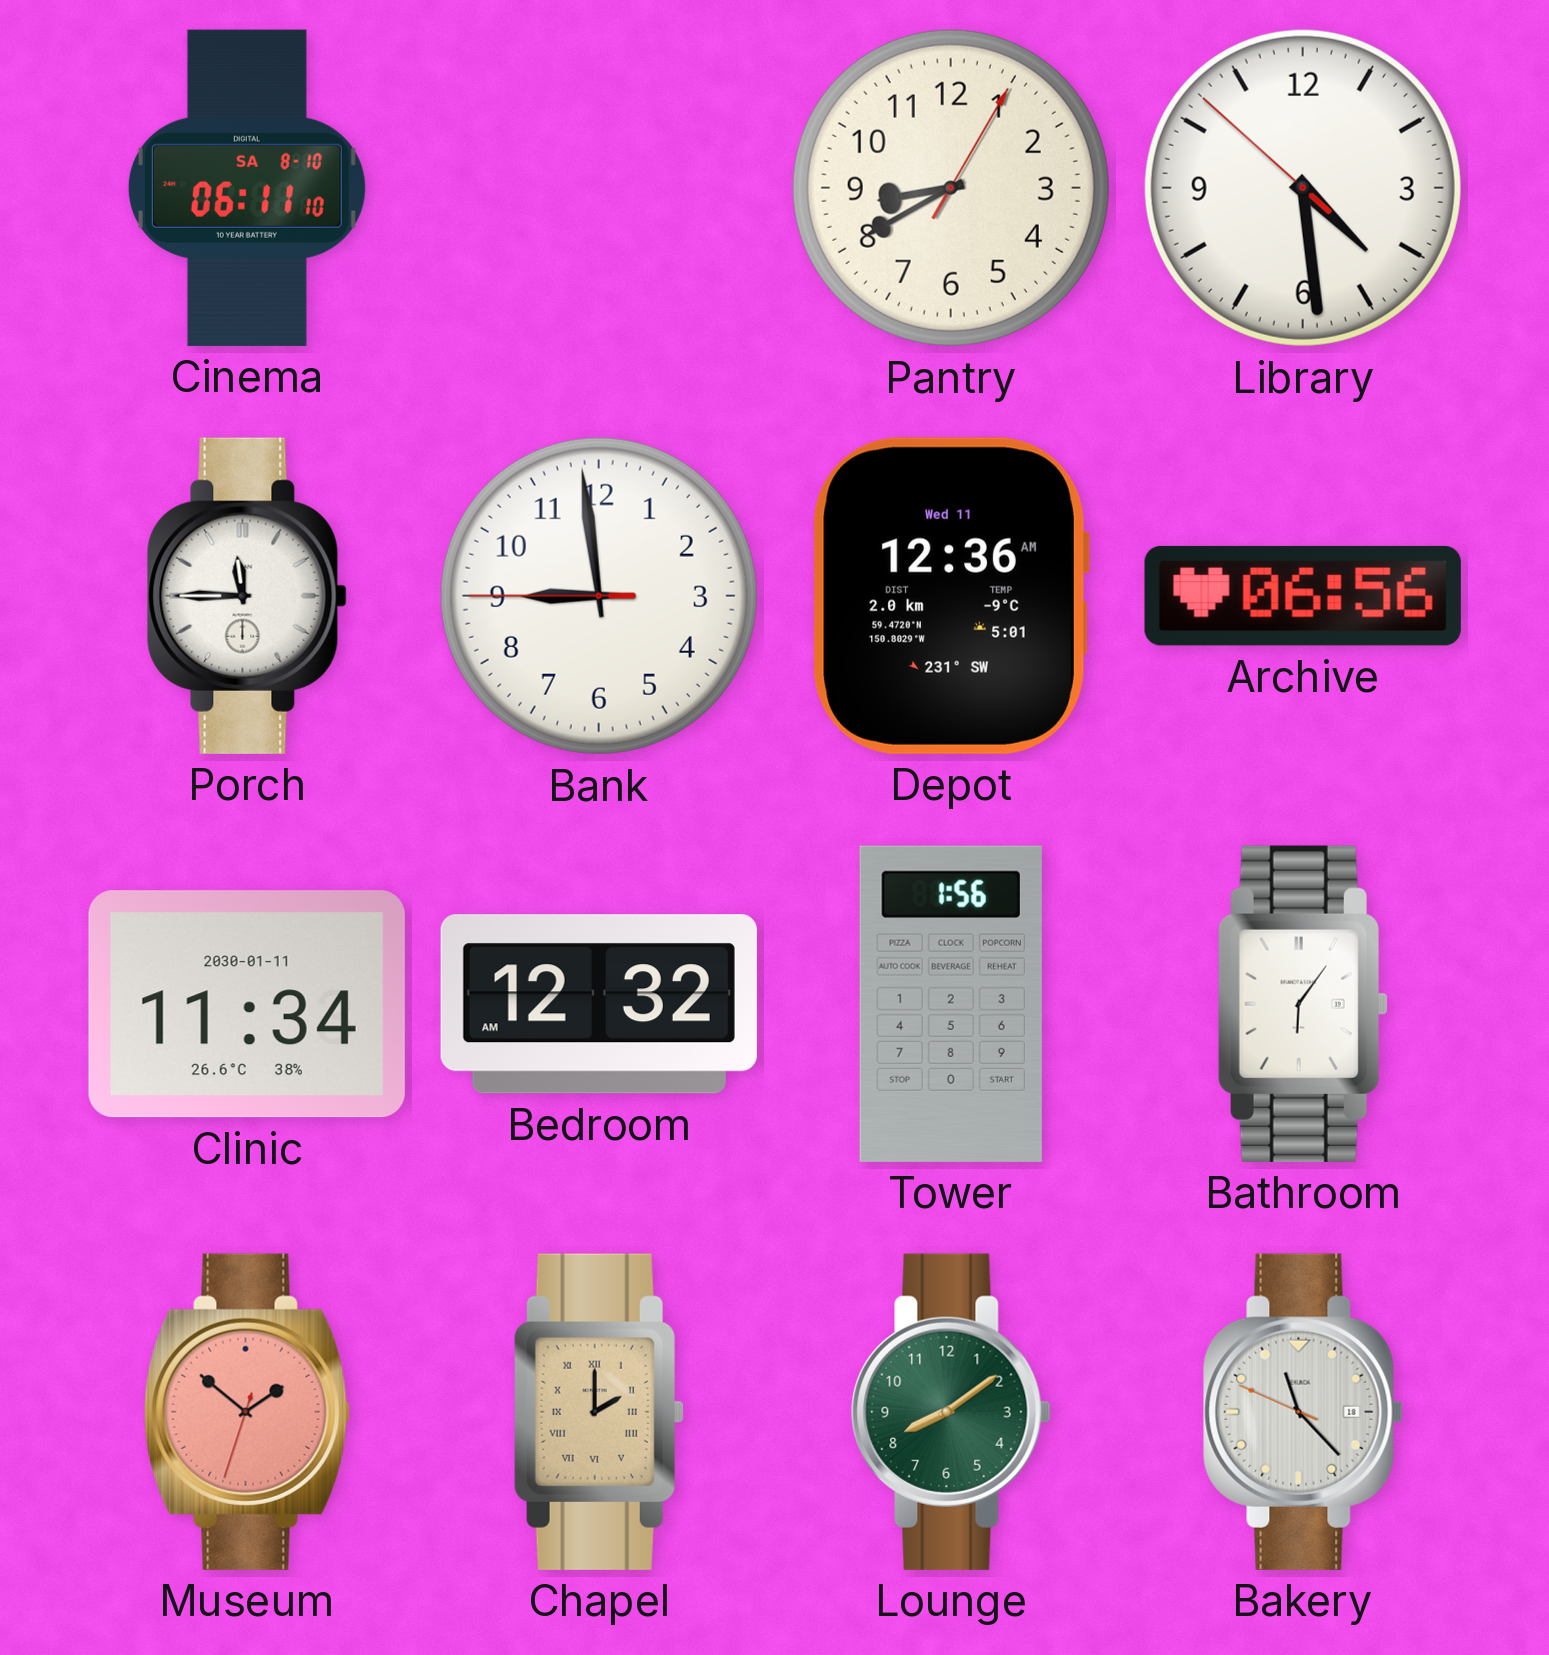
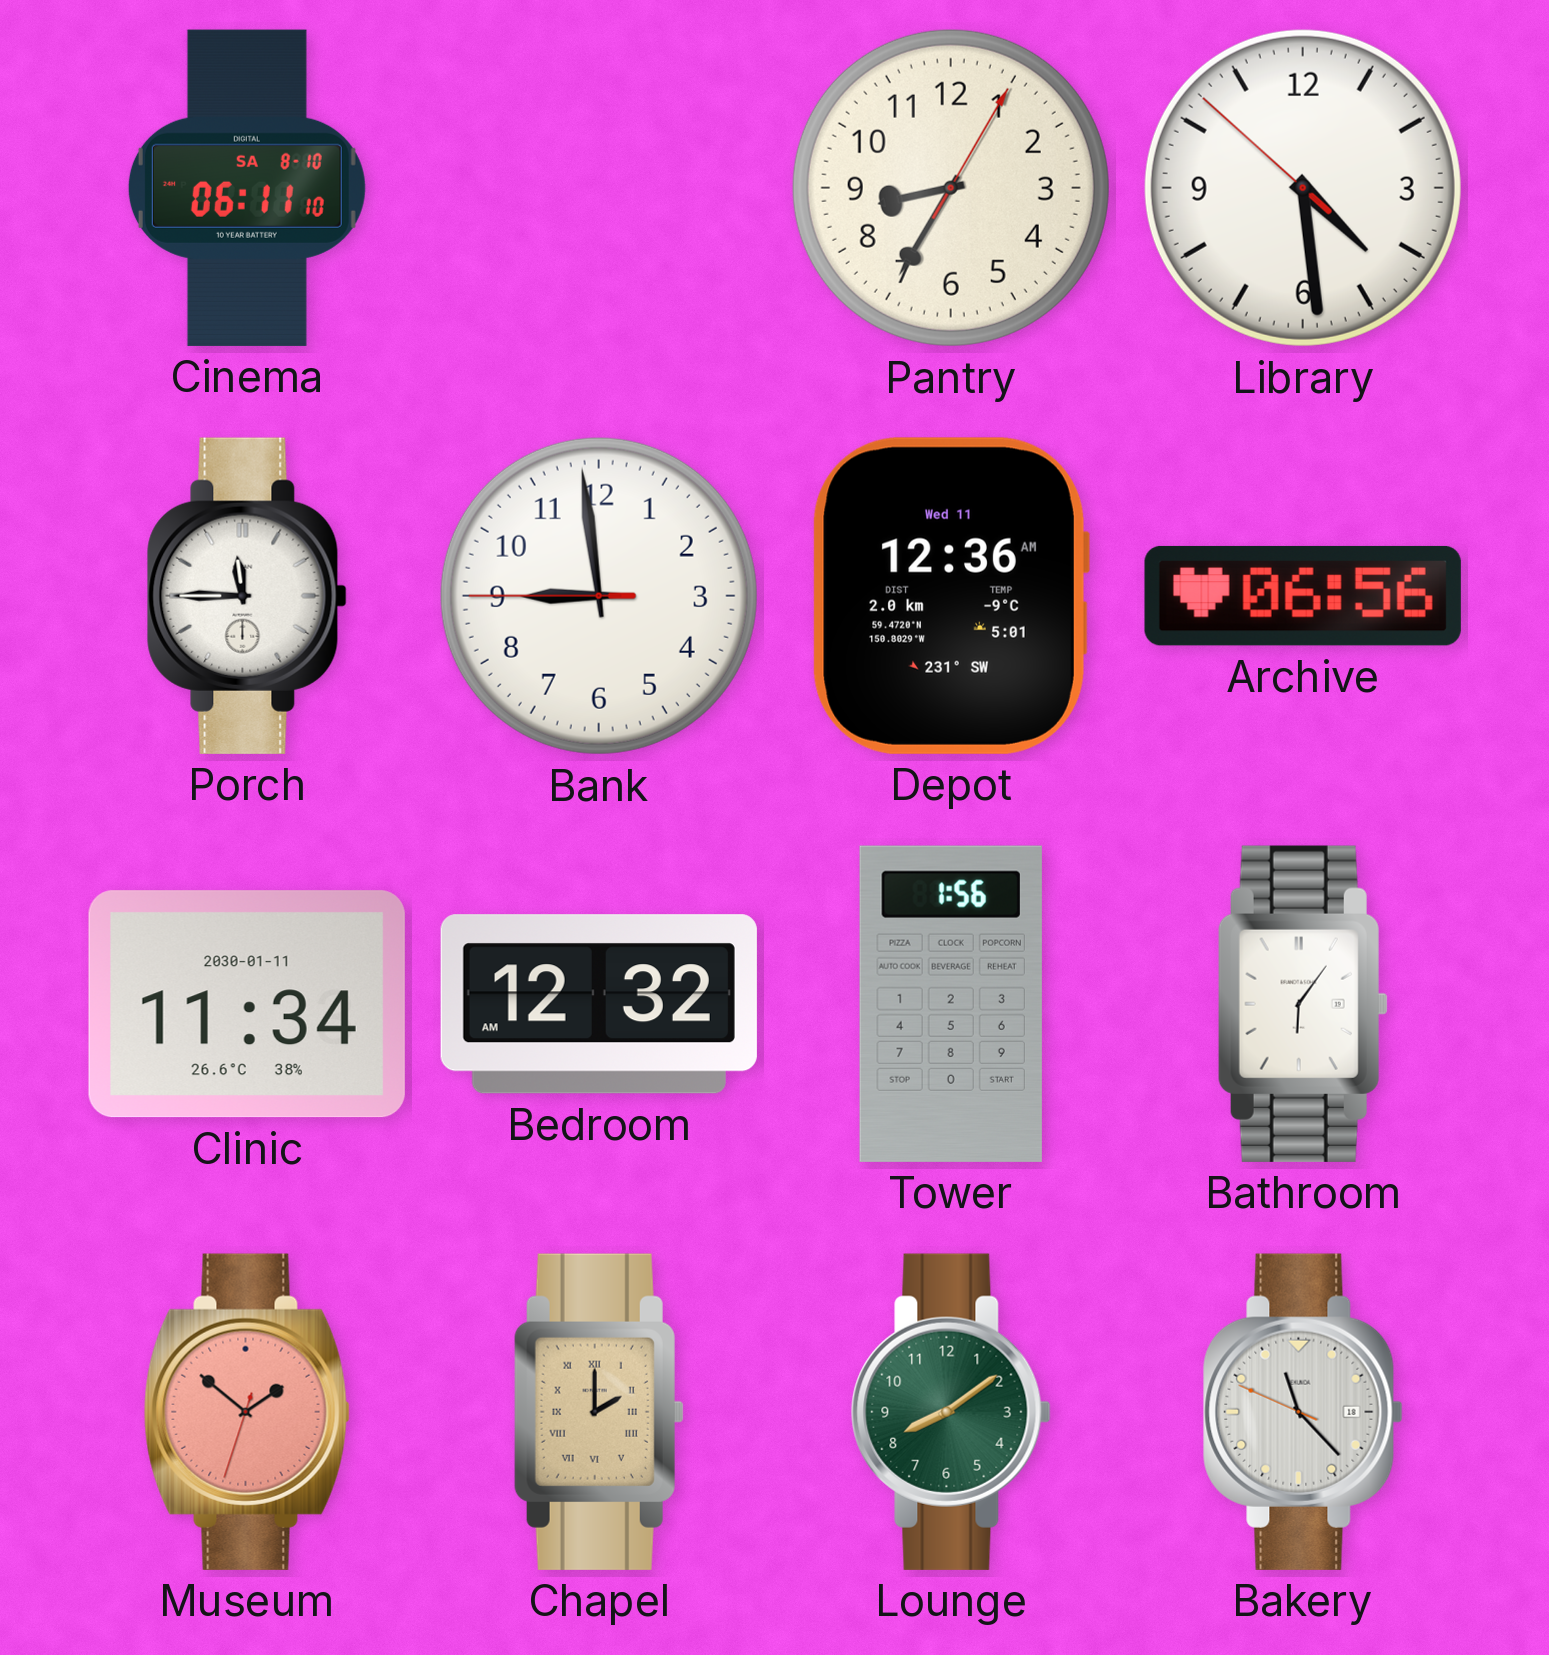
Pantry: 8:40 -> 8:35
